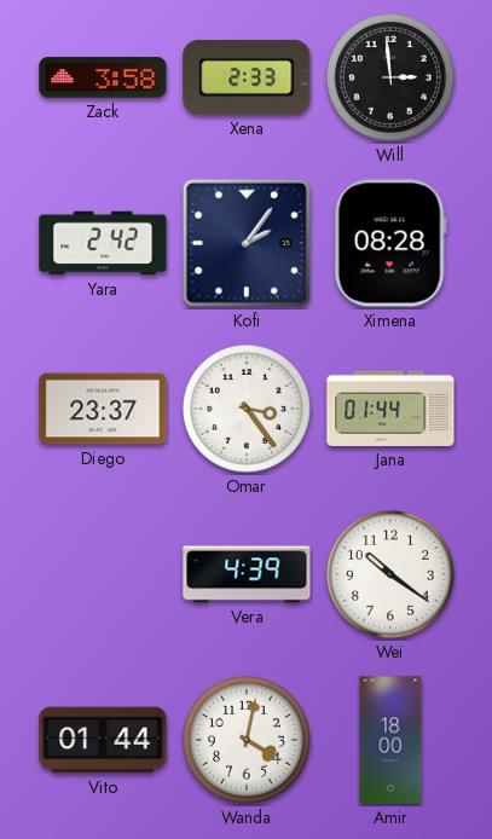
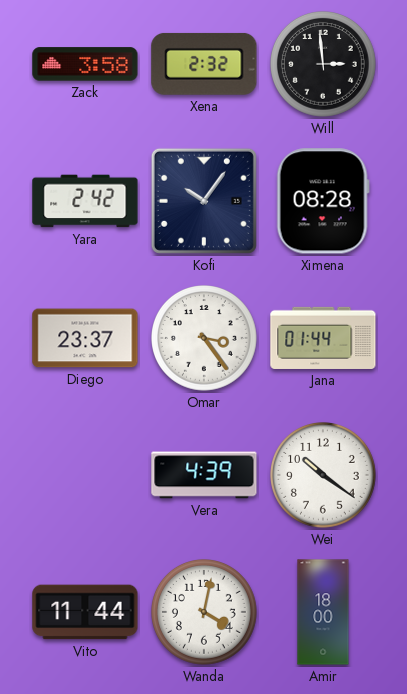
Xena: 2:33 -> 2:32
Kofi: 2:06 -> 10:06
Vito: 01:44 -> 11:44
